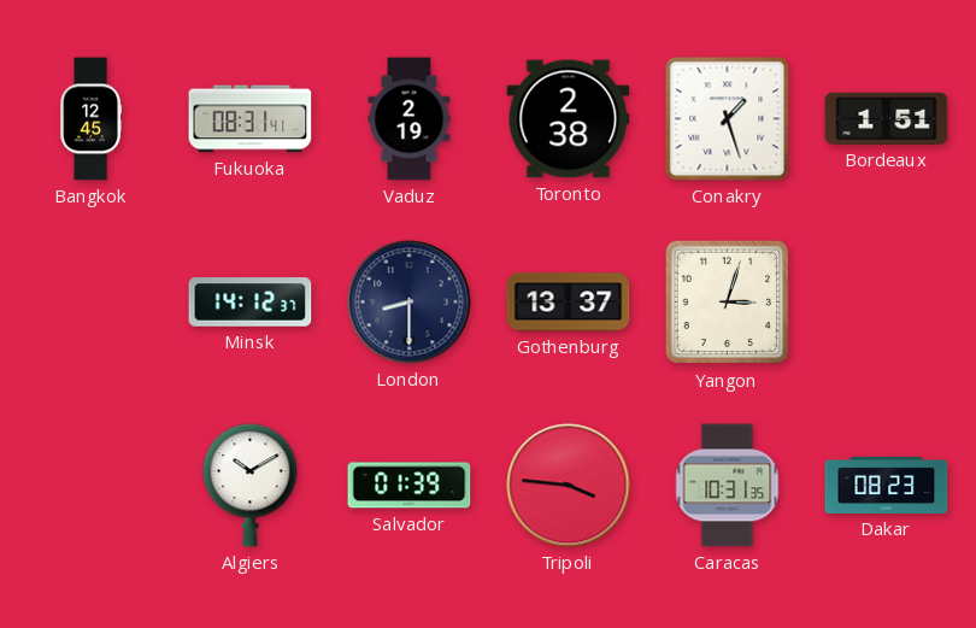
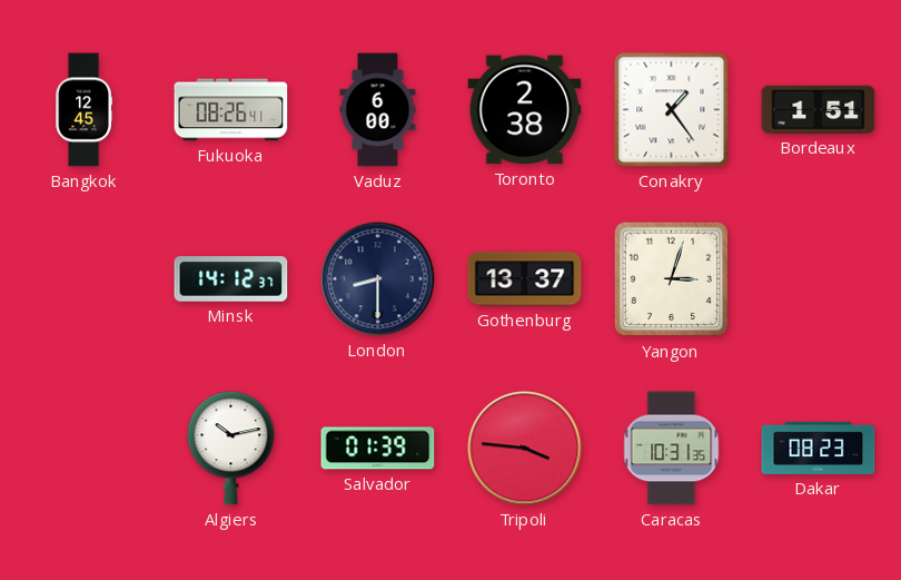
Fukuoka: 08:31 -> 08:26
Vaduz: 2:19 -> 6:00
Conakry: 1:27 -> 1:24
Algiers: 10:10 -> 10:13
